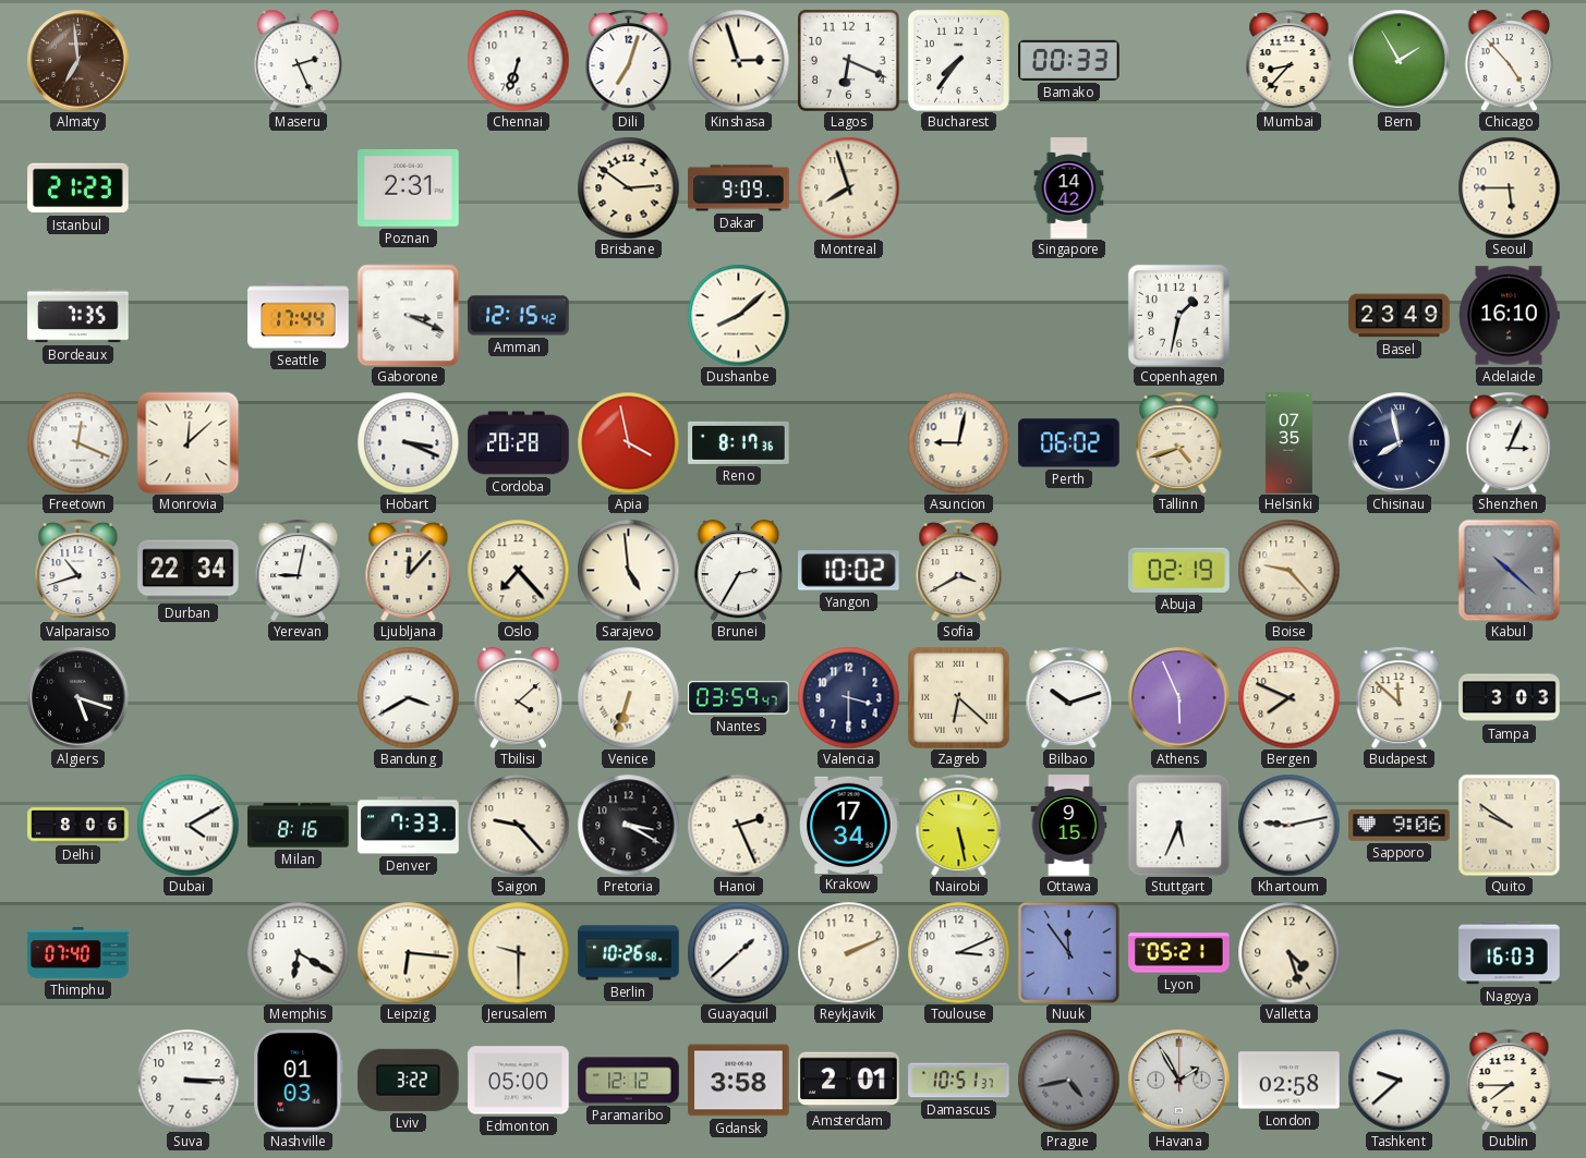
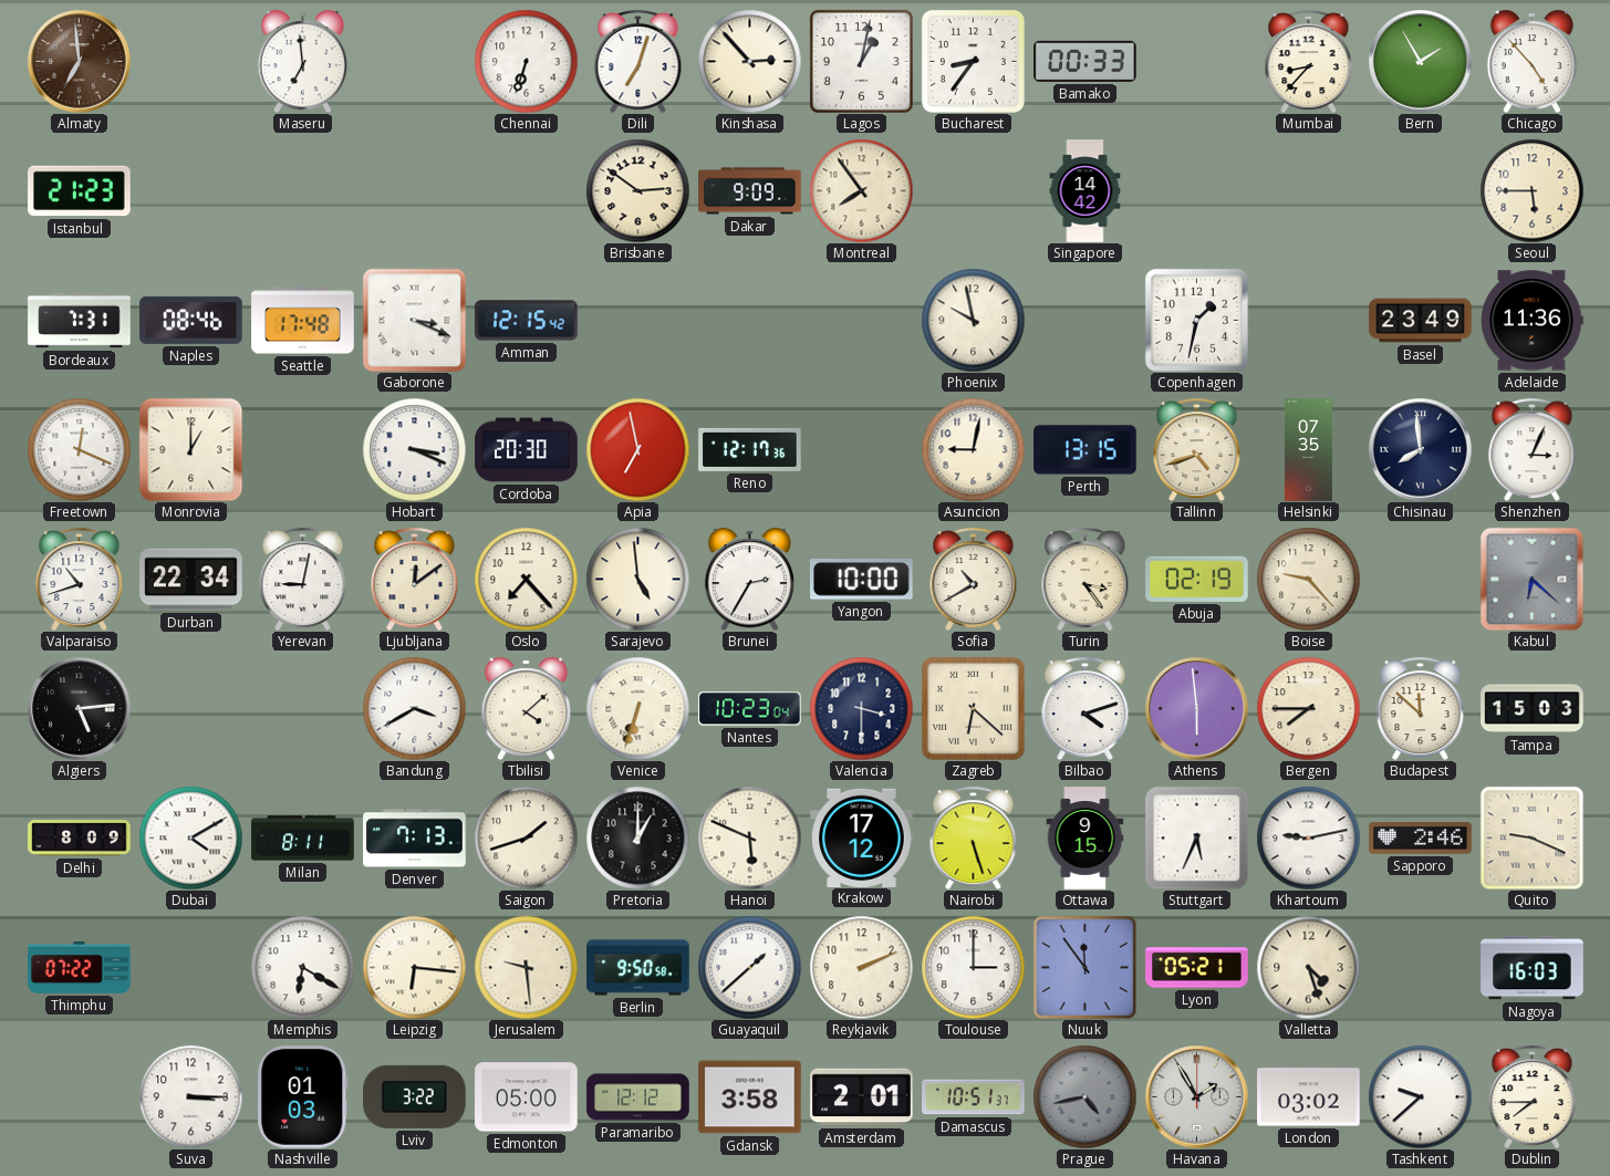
Maseru: 2:26 -> 6:59
Kinshasa: 2:57 -> 2:53
Lagos: 6:19 -> 1:02
Bucharest: 7:36 -> 8:36
Poznan: 2:31 -> none
Montreal: 7:57 -> 7:54
Bordeaux: 7:35 -> 7:31
Naples: none -> 08:46
Seattle: 17:44 -> 17:48
Dushanbe: 8:08 -> none
Phoenix: none -> 9:58
Adelaide: 16:10 -> 11:36
Monrovia: 12:08 -> 1:00
Cordoba: 20:28 -> 20:30
Apia: 3:58 -> 6:58
Reno: 8:17 -> 12:17
Perth: 06:02 -> 13:15
Chisinau: 7:58 -> 7:59
Ljubljana: 12:07 -> 12:09
Yangon: 10:02 -> 10:00
Sofia: 3:40 -> 10:40
Turin: none -> 3:24
Kabul: 10:22 -> 6:22
Algiers: 5:18 -> 5:14
Nantes: 03:59 -> 10:23
Bilbao: 10:12 -> 4:12
Athens: 5:56 -> 5:59
Bergen: 7:49 -> 7:45
Tampa: 3:03 -> 15:03
Delhi: 8:06 -> 8:09
Milan: 8:16 -> 8:11
Denver: 7:33 -> 7:13
Saigon: 9:23 -> 1:42
Pretoria: 3:20 -> 1:00
Hanoi: 2:26 -> 5:49
Krakow: 17:34 -> 17:12
Nairobi: 5:28 -> 5:27
Sapporo: 9:06 -> 2:46
Quito: 9:51 -> 9:19
Thimphu: 07:40 -> 07:22
Jerusalem: 9:30 -> 9:29
Berlin: 10:26 -> 9:50
Toulouse: 3:11 -> 3:00
London: 02:58 -> 03:02
